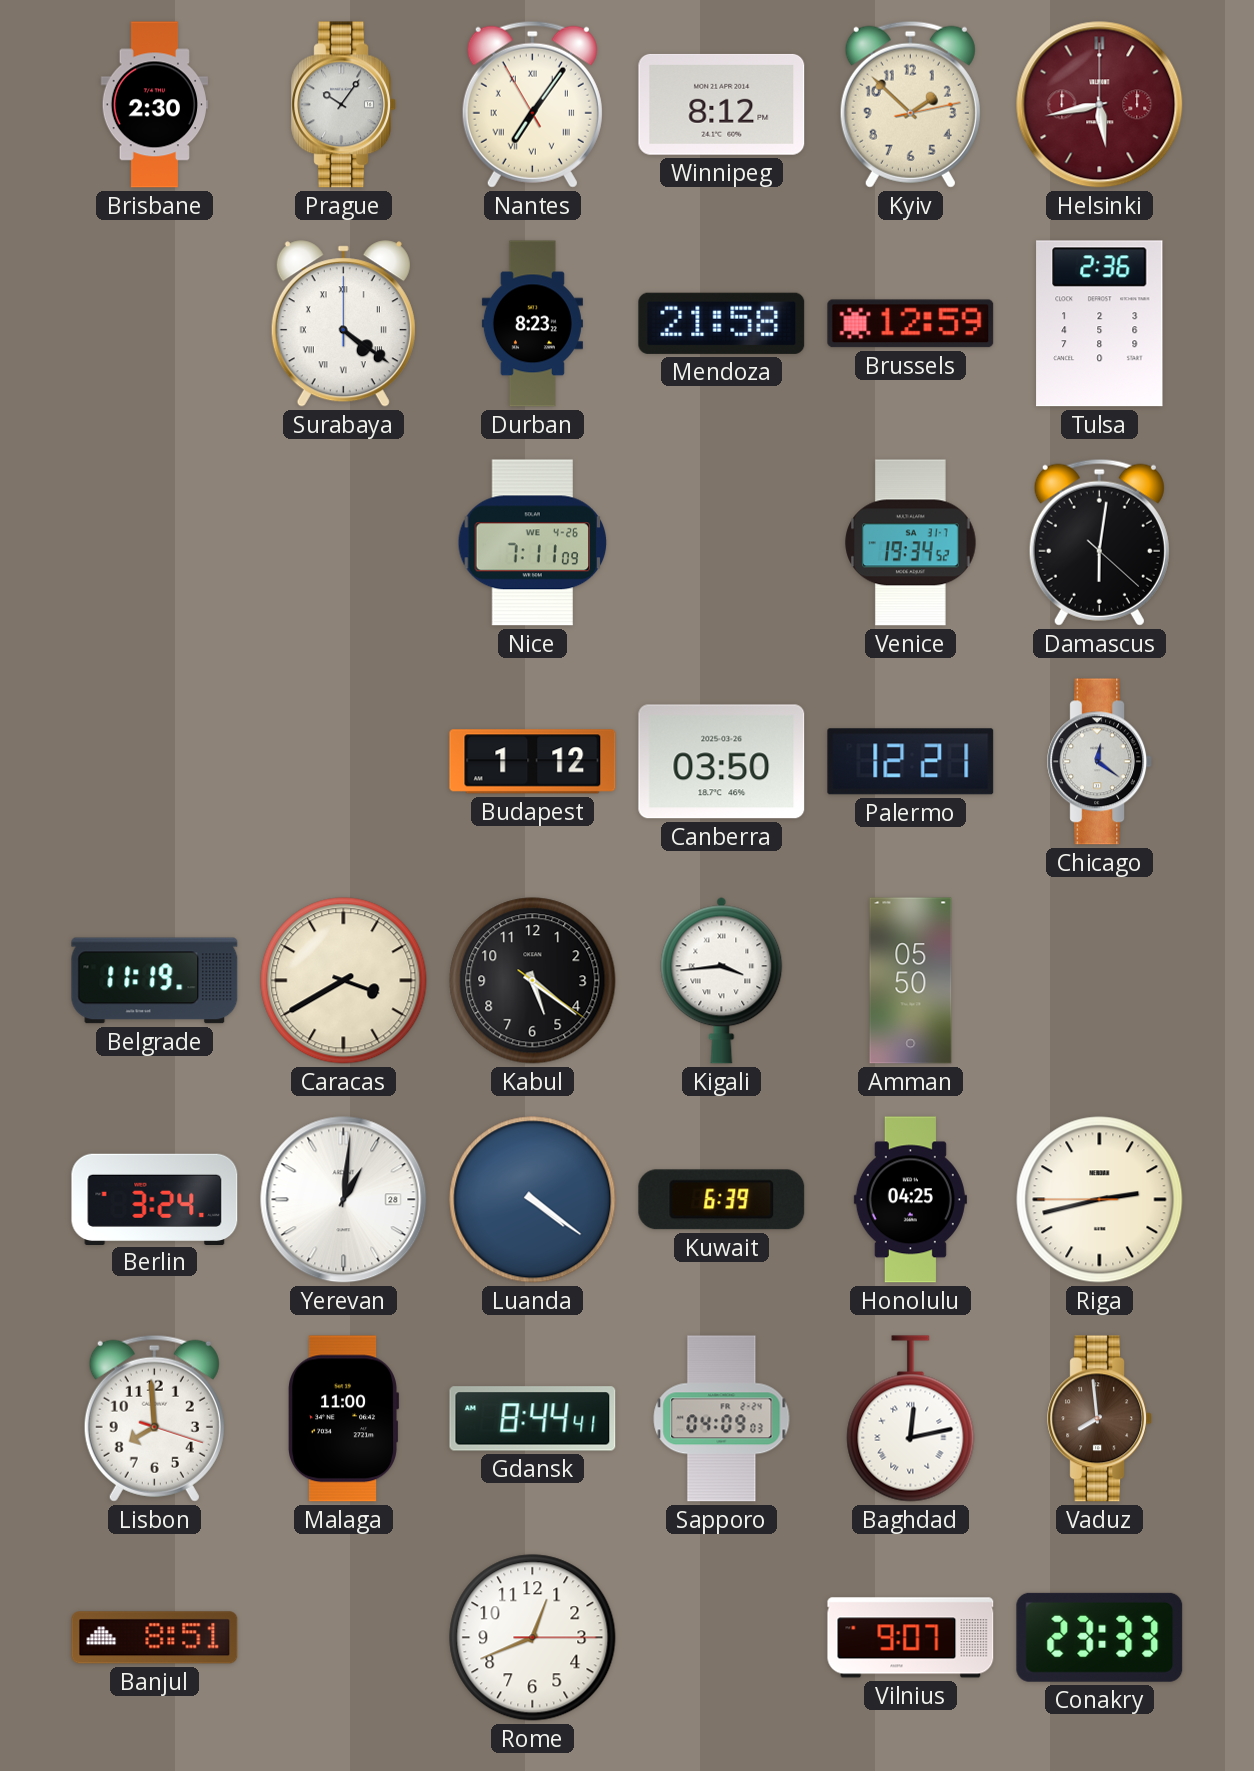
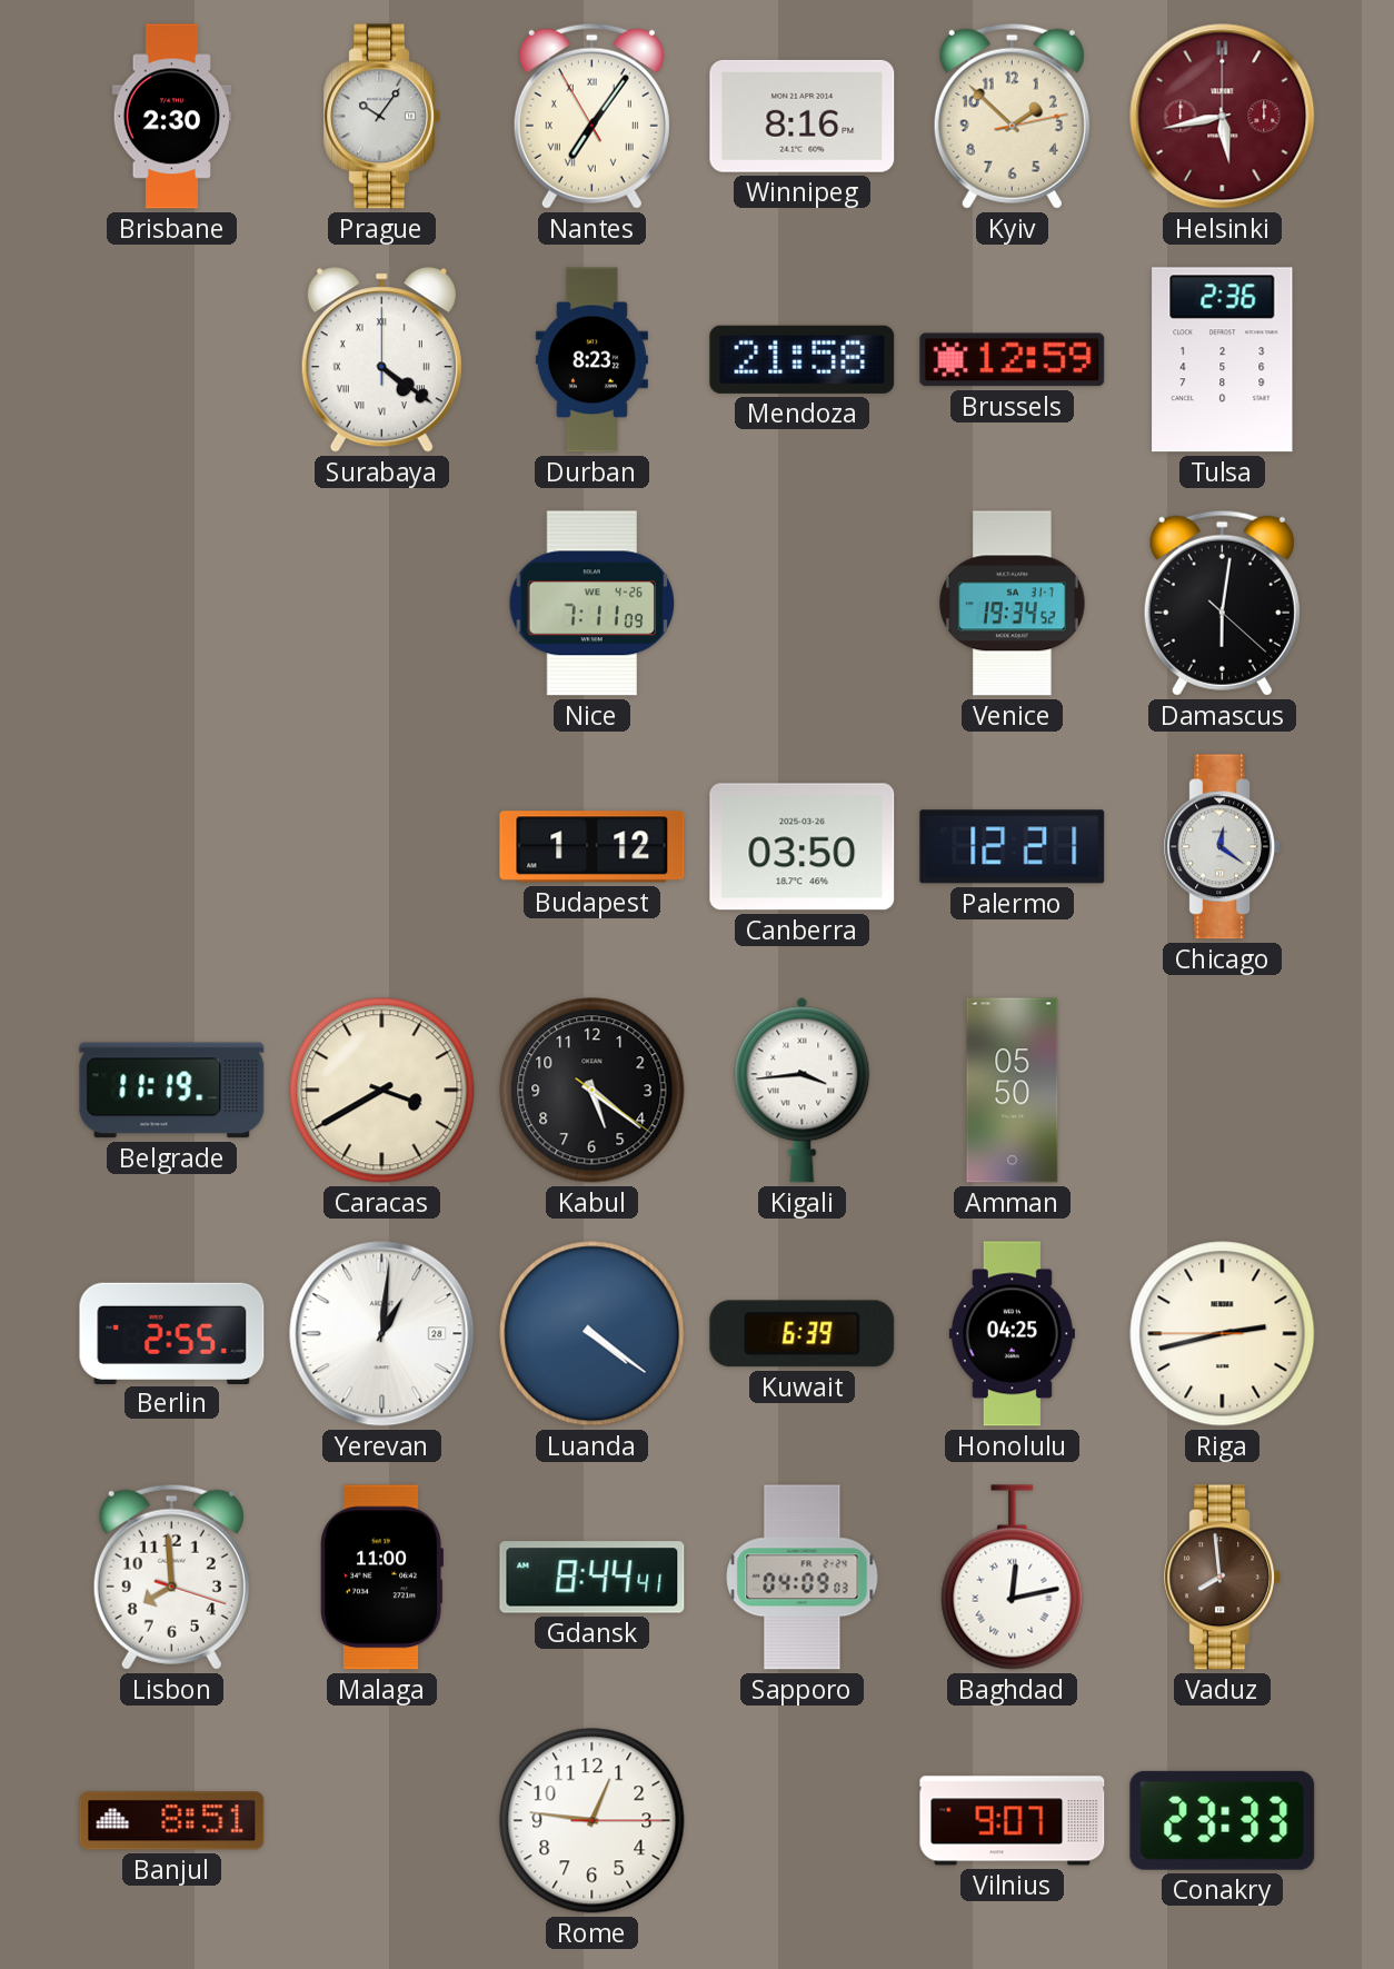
Winnipeg: 8:12 -> 8:16
Berlin: 3:24 -> 2:55
Rome: 12:41 -> 12:46
